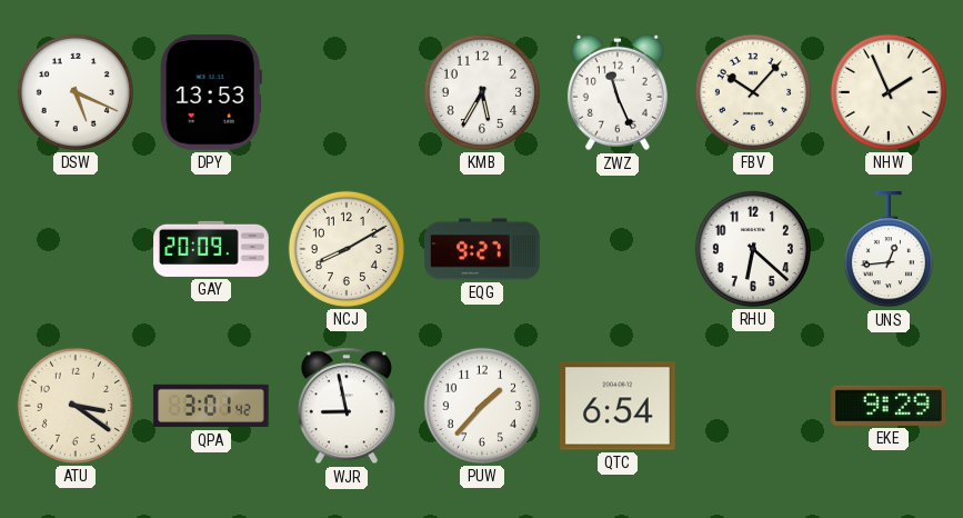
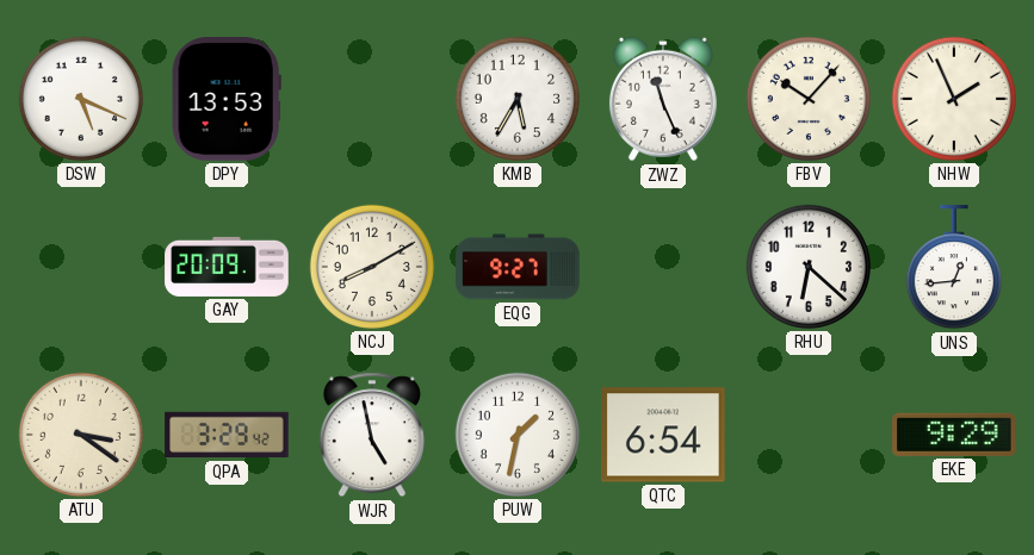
QPA: 3:01 -> 3:29
WJR: 8:58 -> 4:58
PUW: 1:37 -> 1:32
